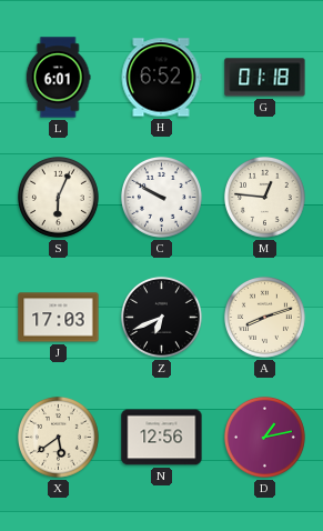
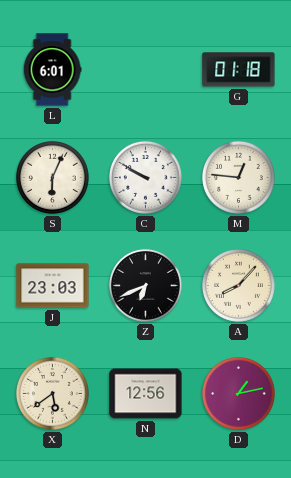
H: 6:52 -> none
J: 17:03 -> 23:03
A: 8:12 -> 8:07
